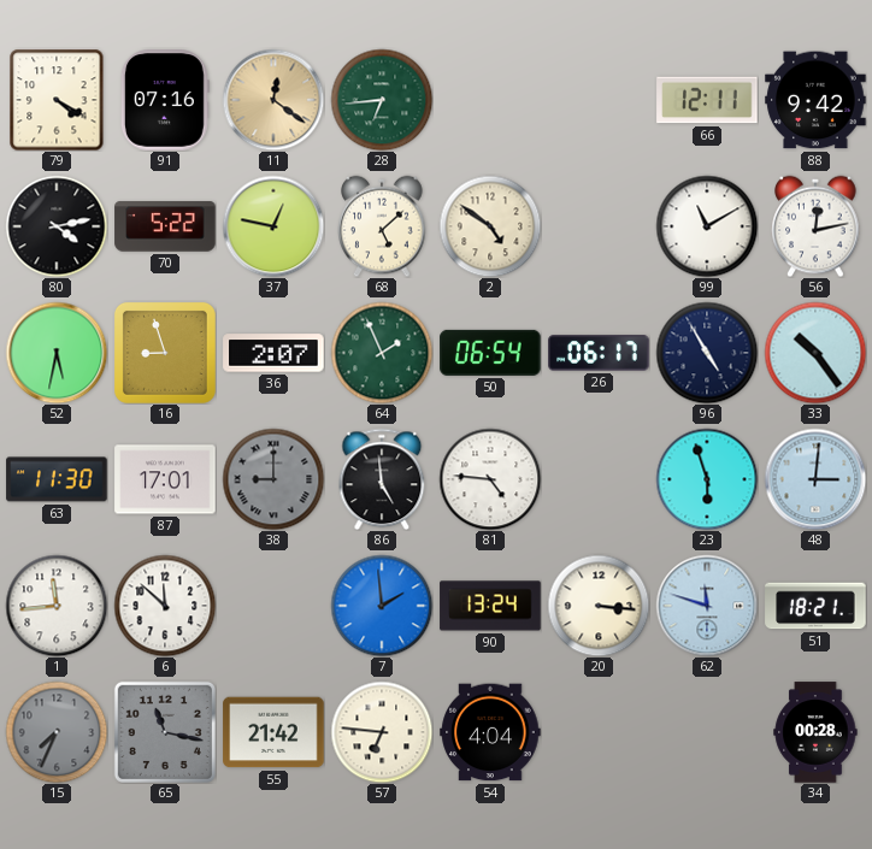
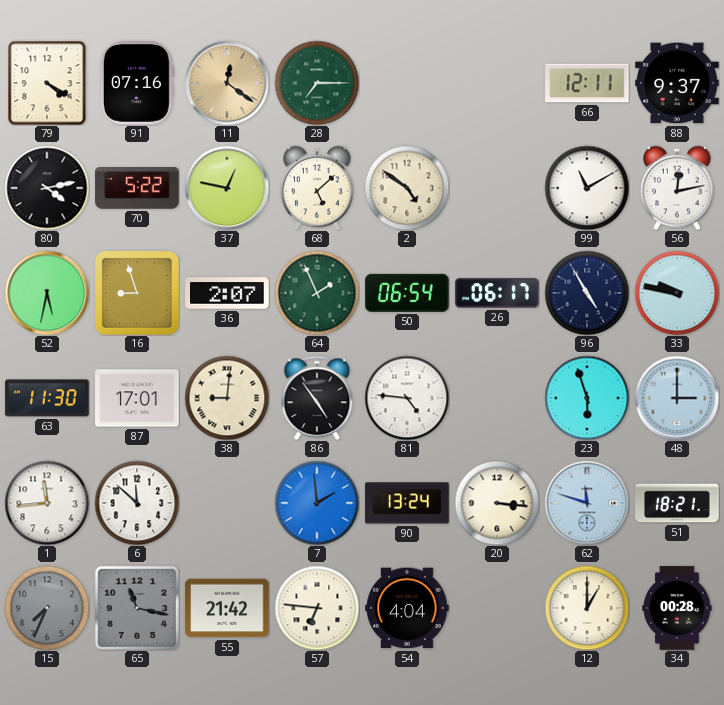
28: 6:44 -> 7:15
88: 9:42 -> 9:37
33: 10:24 -> 9:47
38: 9:00 -> 9:01
38 dial: grey -> cream
86: 4:59 -> 4:54
48: 3:01 -> 3:00
12: none -> 1:00
